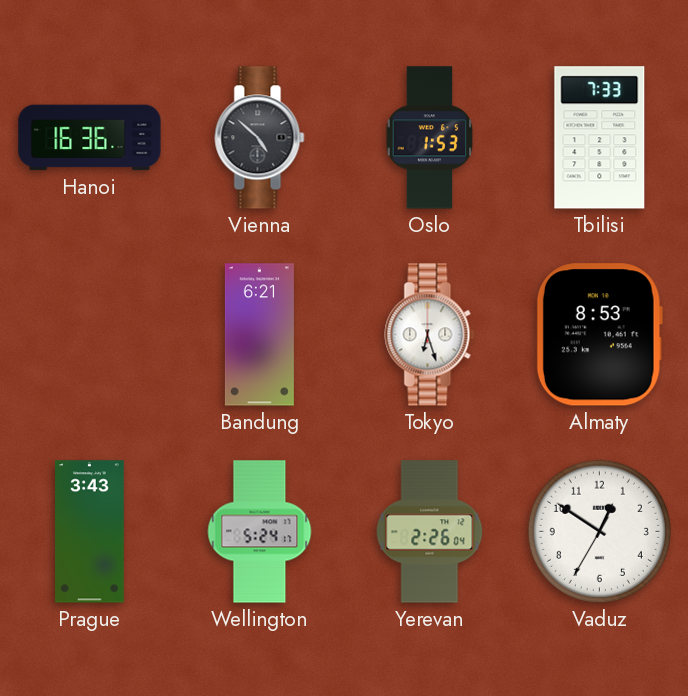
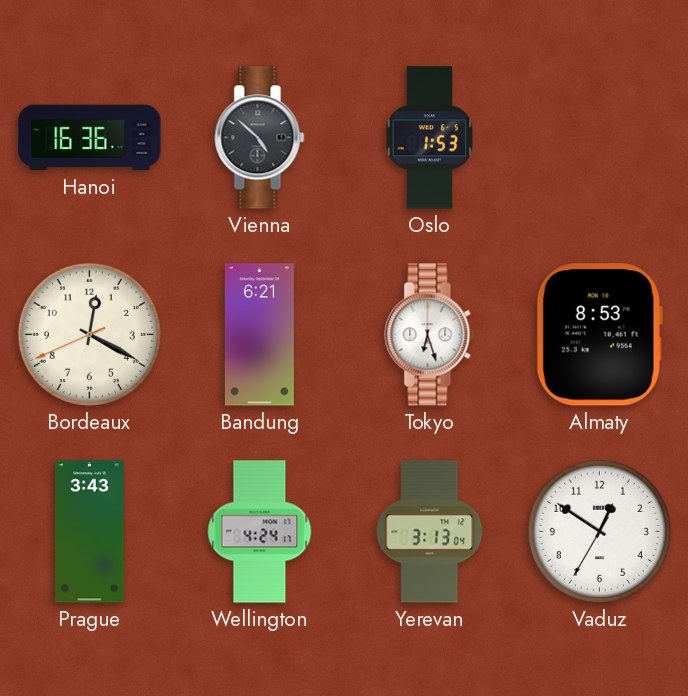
Tbilisi: 7:33 -> none
Bordeaux: none -> 12:19
Wellington: 5:24 -> 4:24
Yerevan: 2:26 -> 3:13
